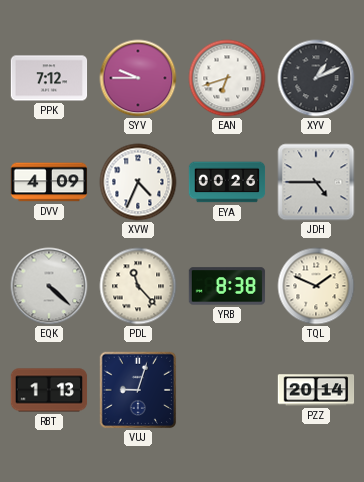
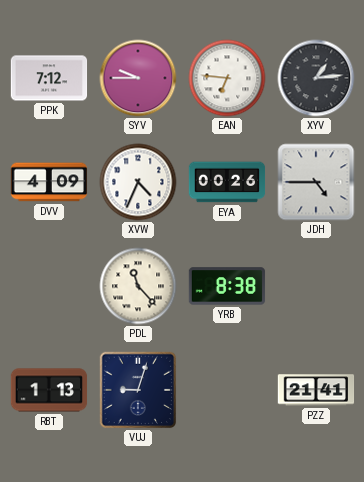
EAN: 6:42 -> 6:46
XYV: 1:11 -> 1:14
EQK: 4:22 -> none
TQL: 1:49 -> none
PZZ: 20:14 -> 21:41
